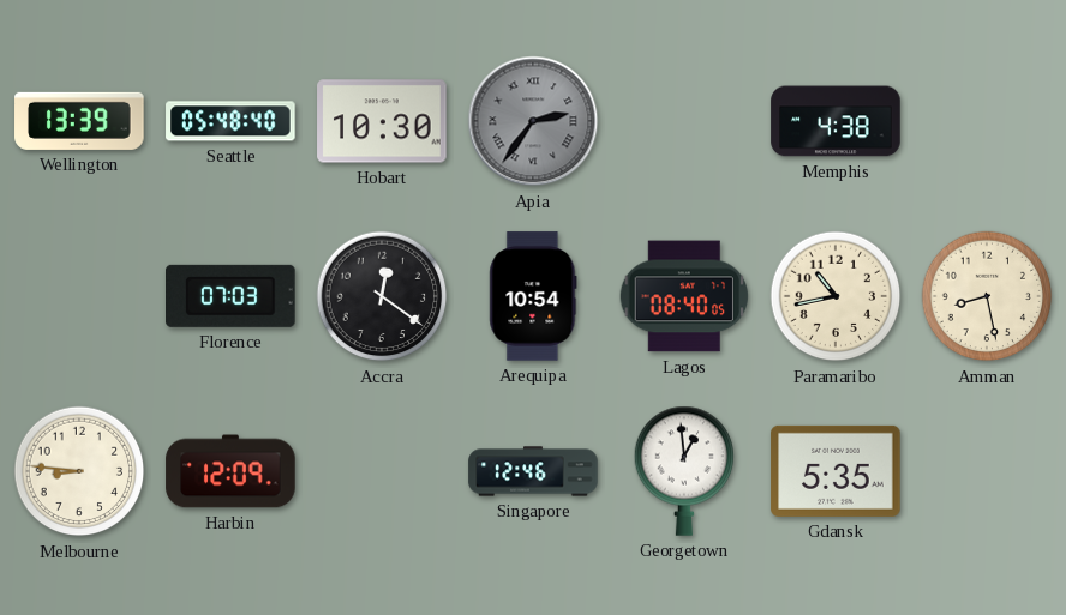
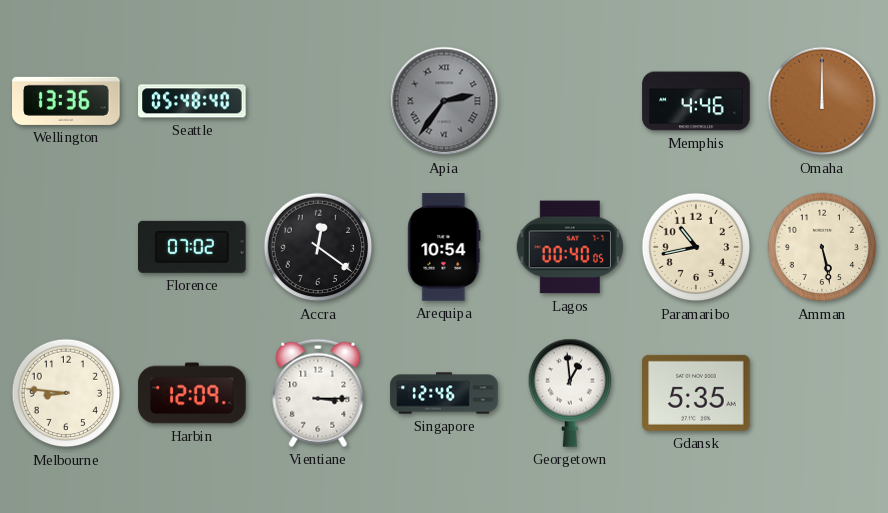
Wellington: 13:39 -> 13:36
Hobart: 10:30 -> none
Memphis: 4:38 -> 4:46
Omaha: none -> 12:00
Florence: 07:03 -> 07:02
Lagos: 08:40 -> 00:40
Amman: 8:28 -> 5:28
Vientiane: none -> 3:15
